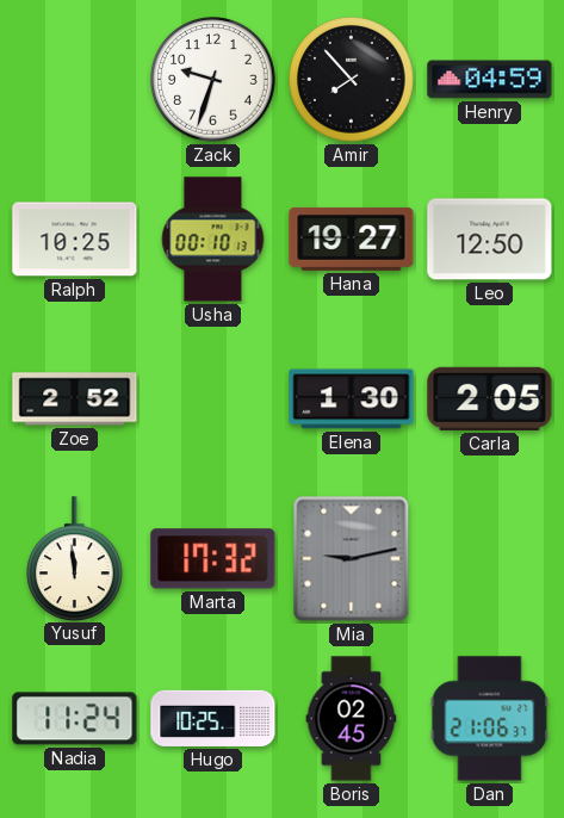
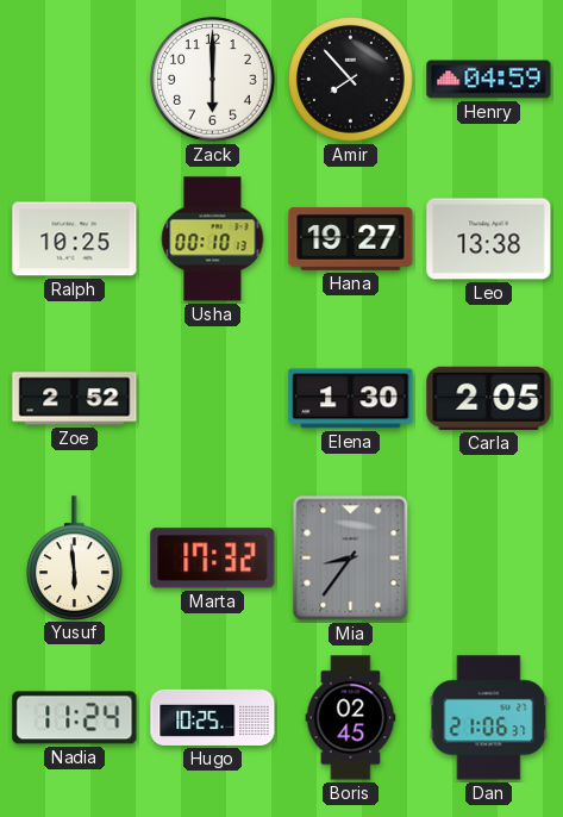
Zack: 9:33 -> 6:00
Leo: 12:50 -> 13:38
Yusuf: 11:59 -> 5:59
Mia: 9:13 -> 8:36
